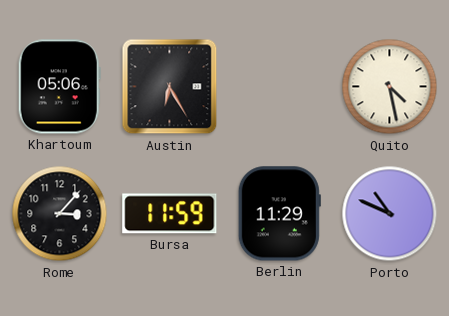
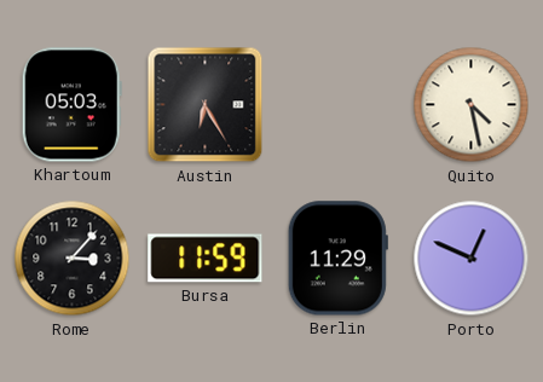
Khartoum: 05:06 -> 05:03
Porto: 10:49 -> 12:49
